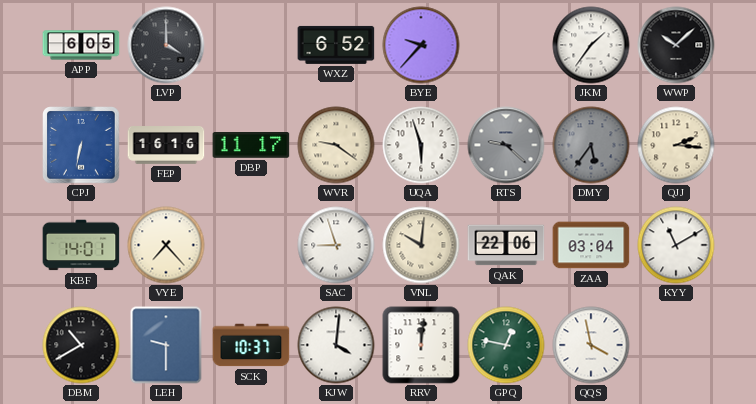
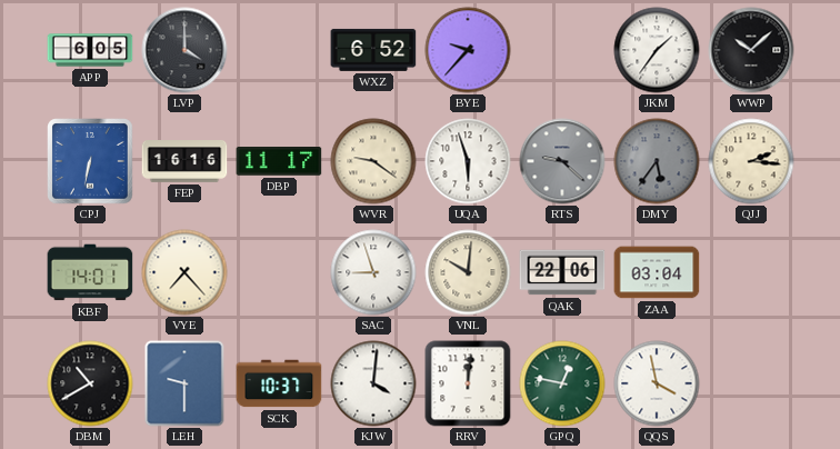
KYY: 11:10 -> none
